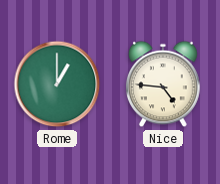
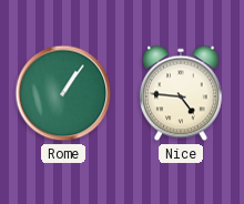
Rome: 1:00 -> 1:06
